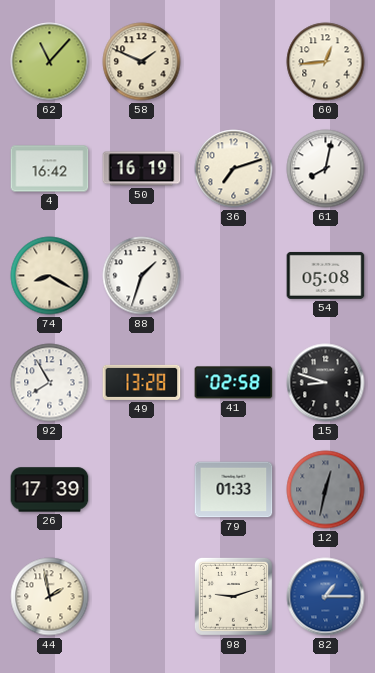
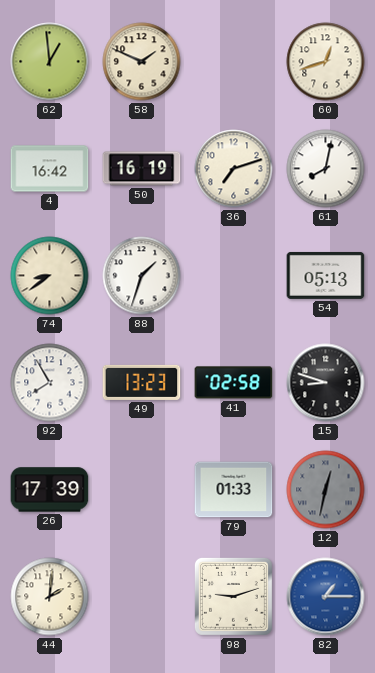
62: 11:07 -> 12:59
60: 12:44 -> 12:42
74: 8:20 -> 8:39
54: 05:08 -> 05:13
49: 13:28 -> 13:23
44: 1:58 -> 2:01
